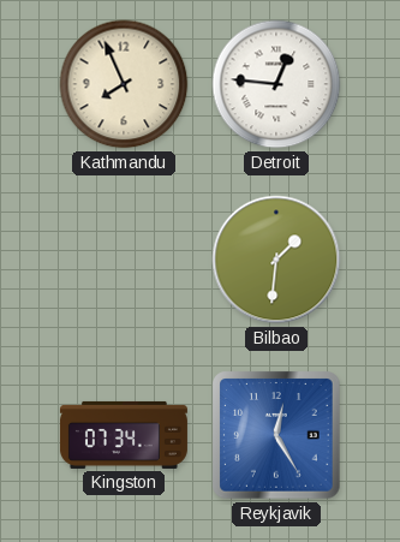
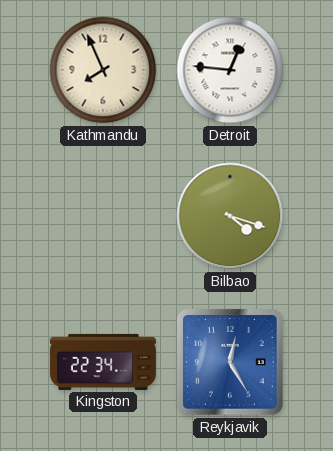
Bilbao: 1:31 -> 4:18
Kingston: 07:34 -> 22:34
